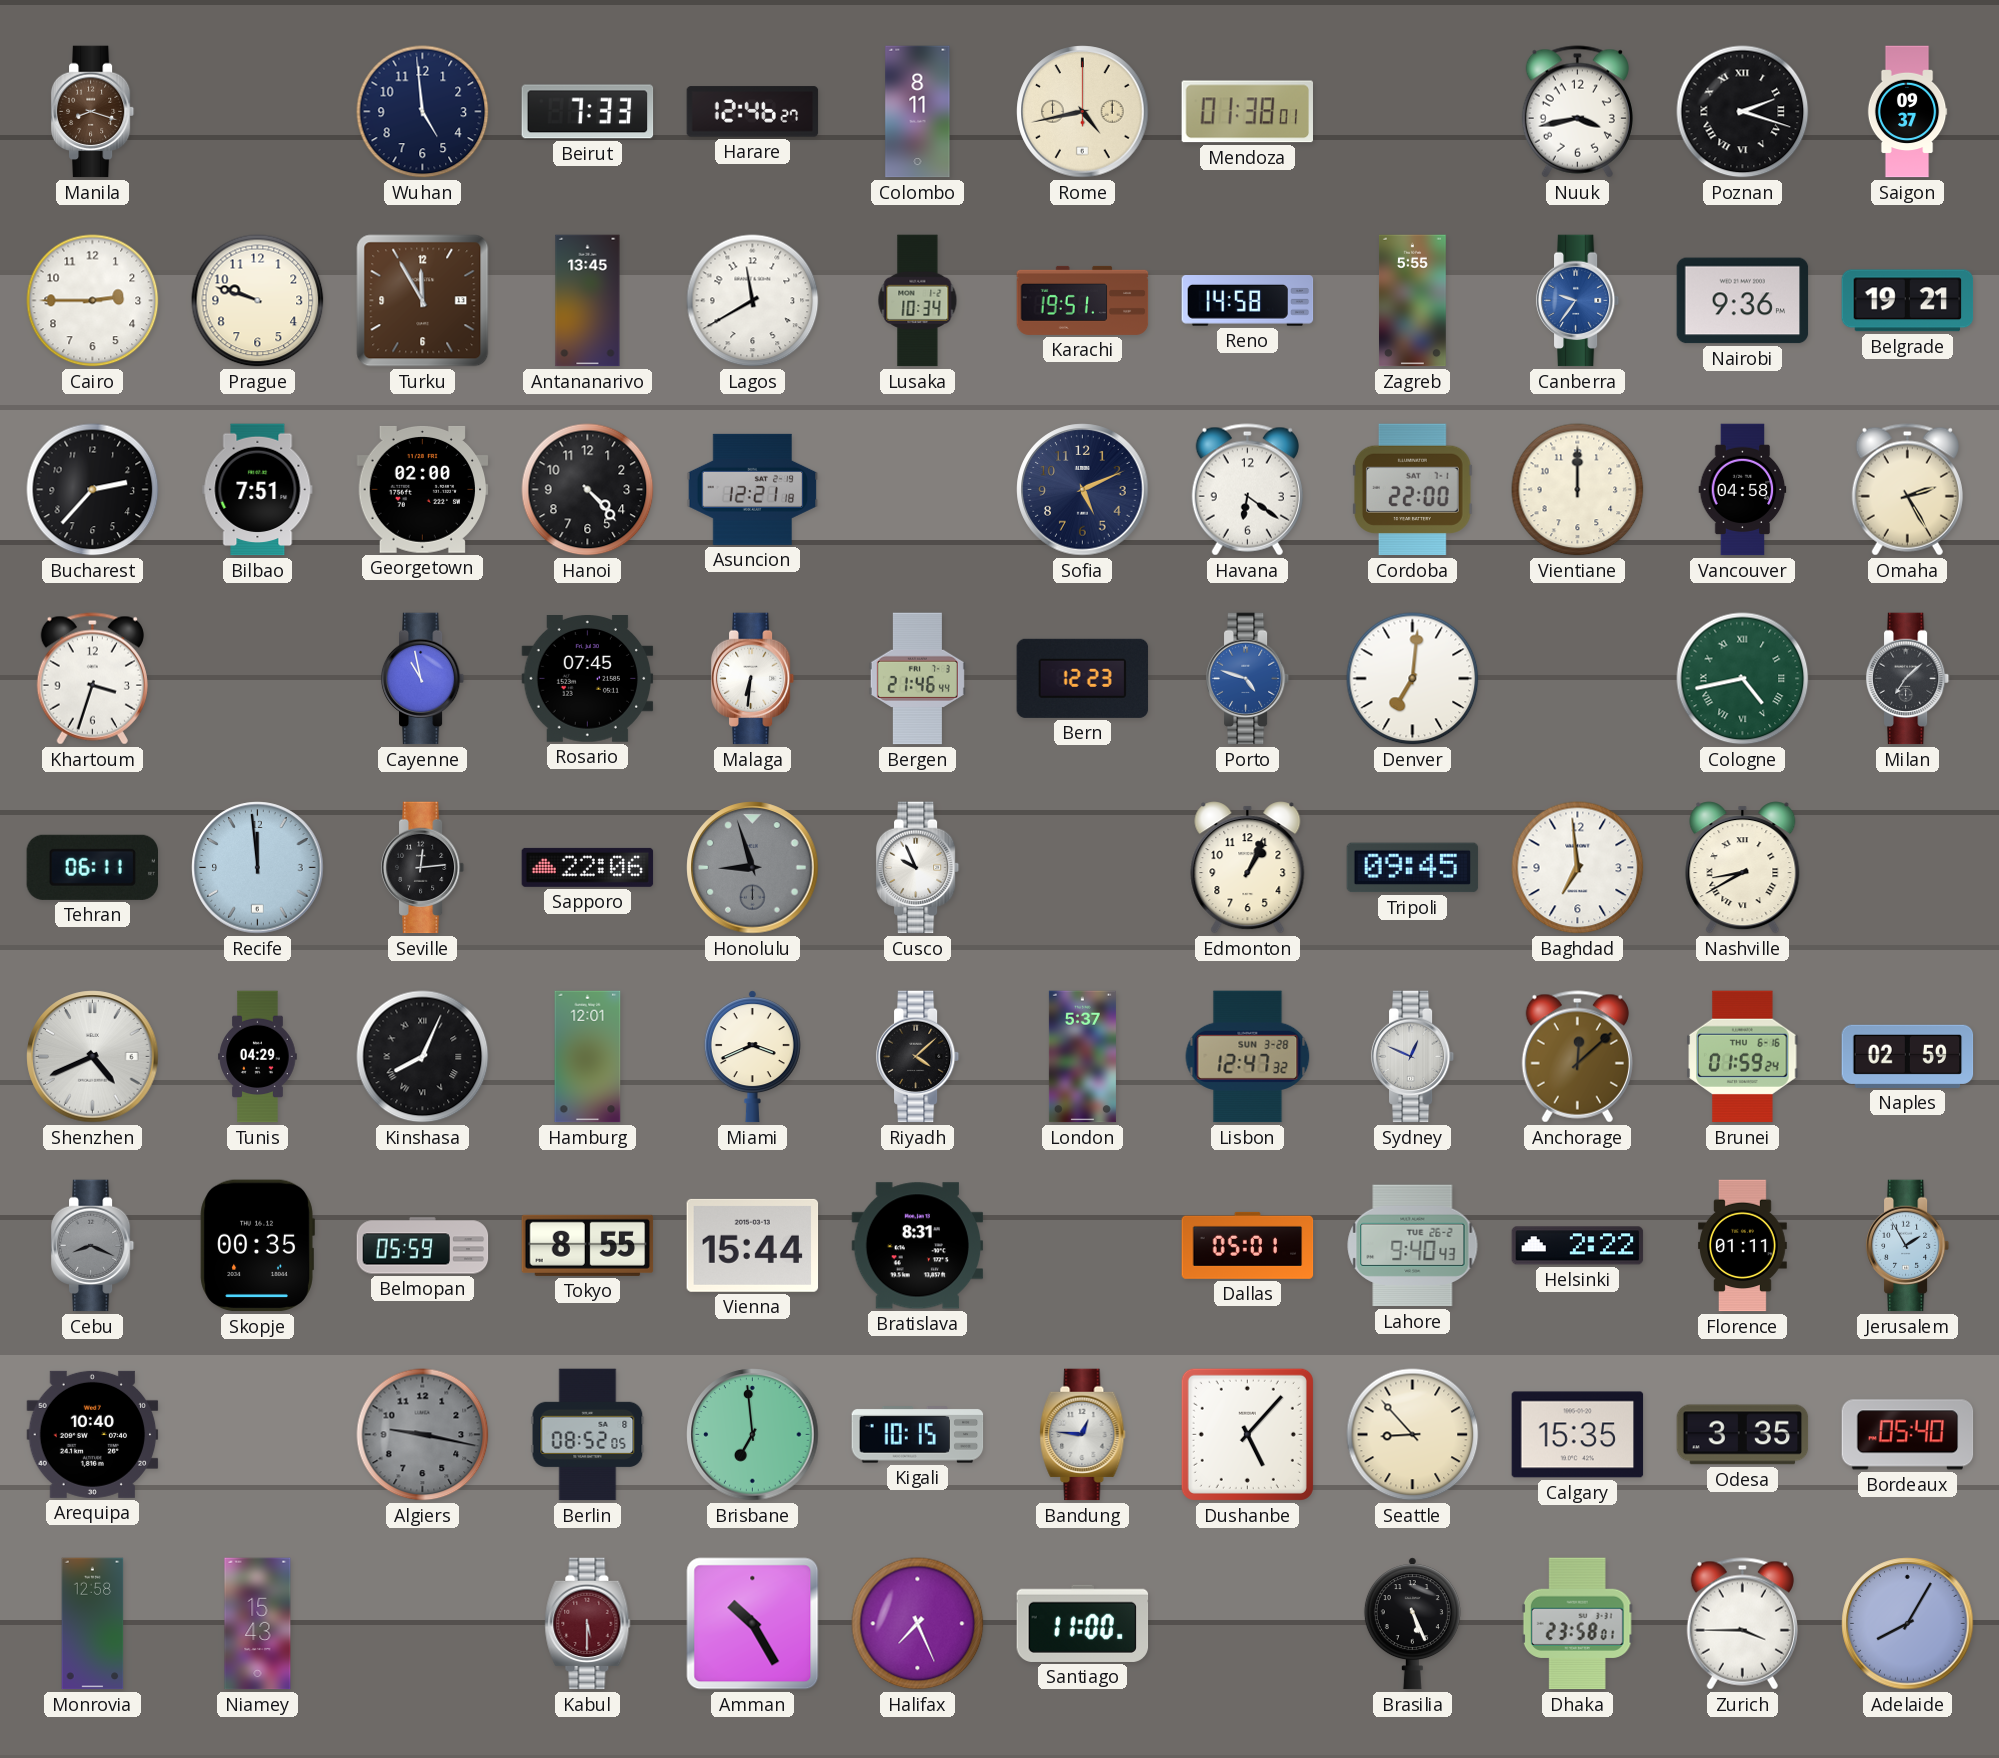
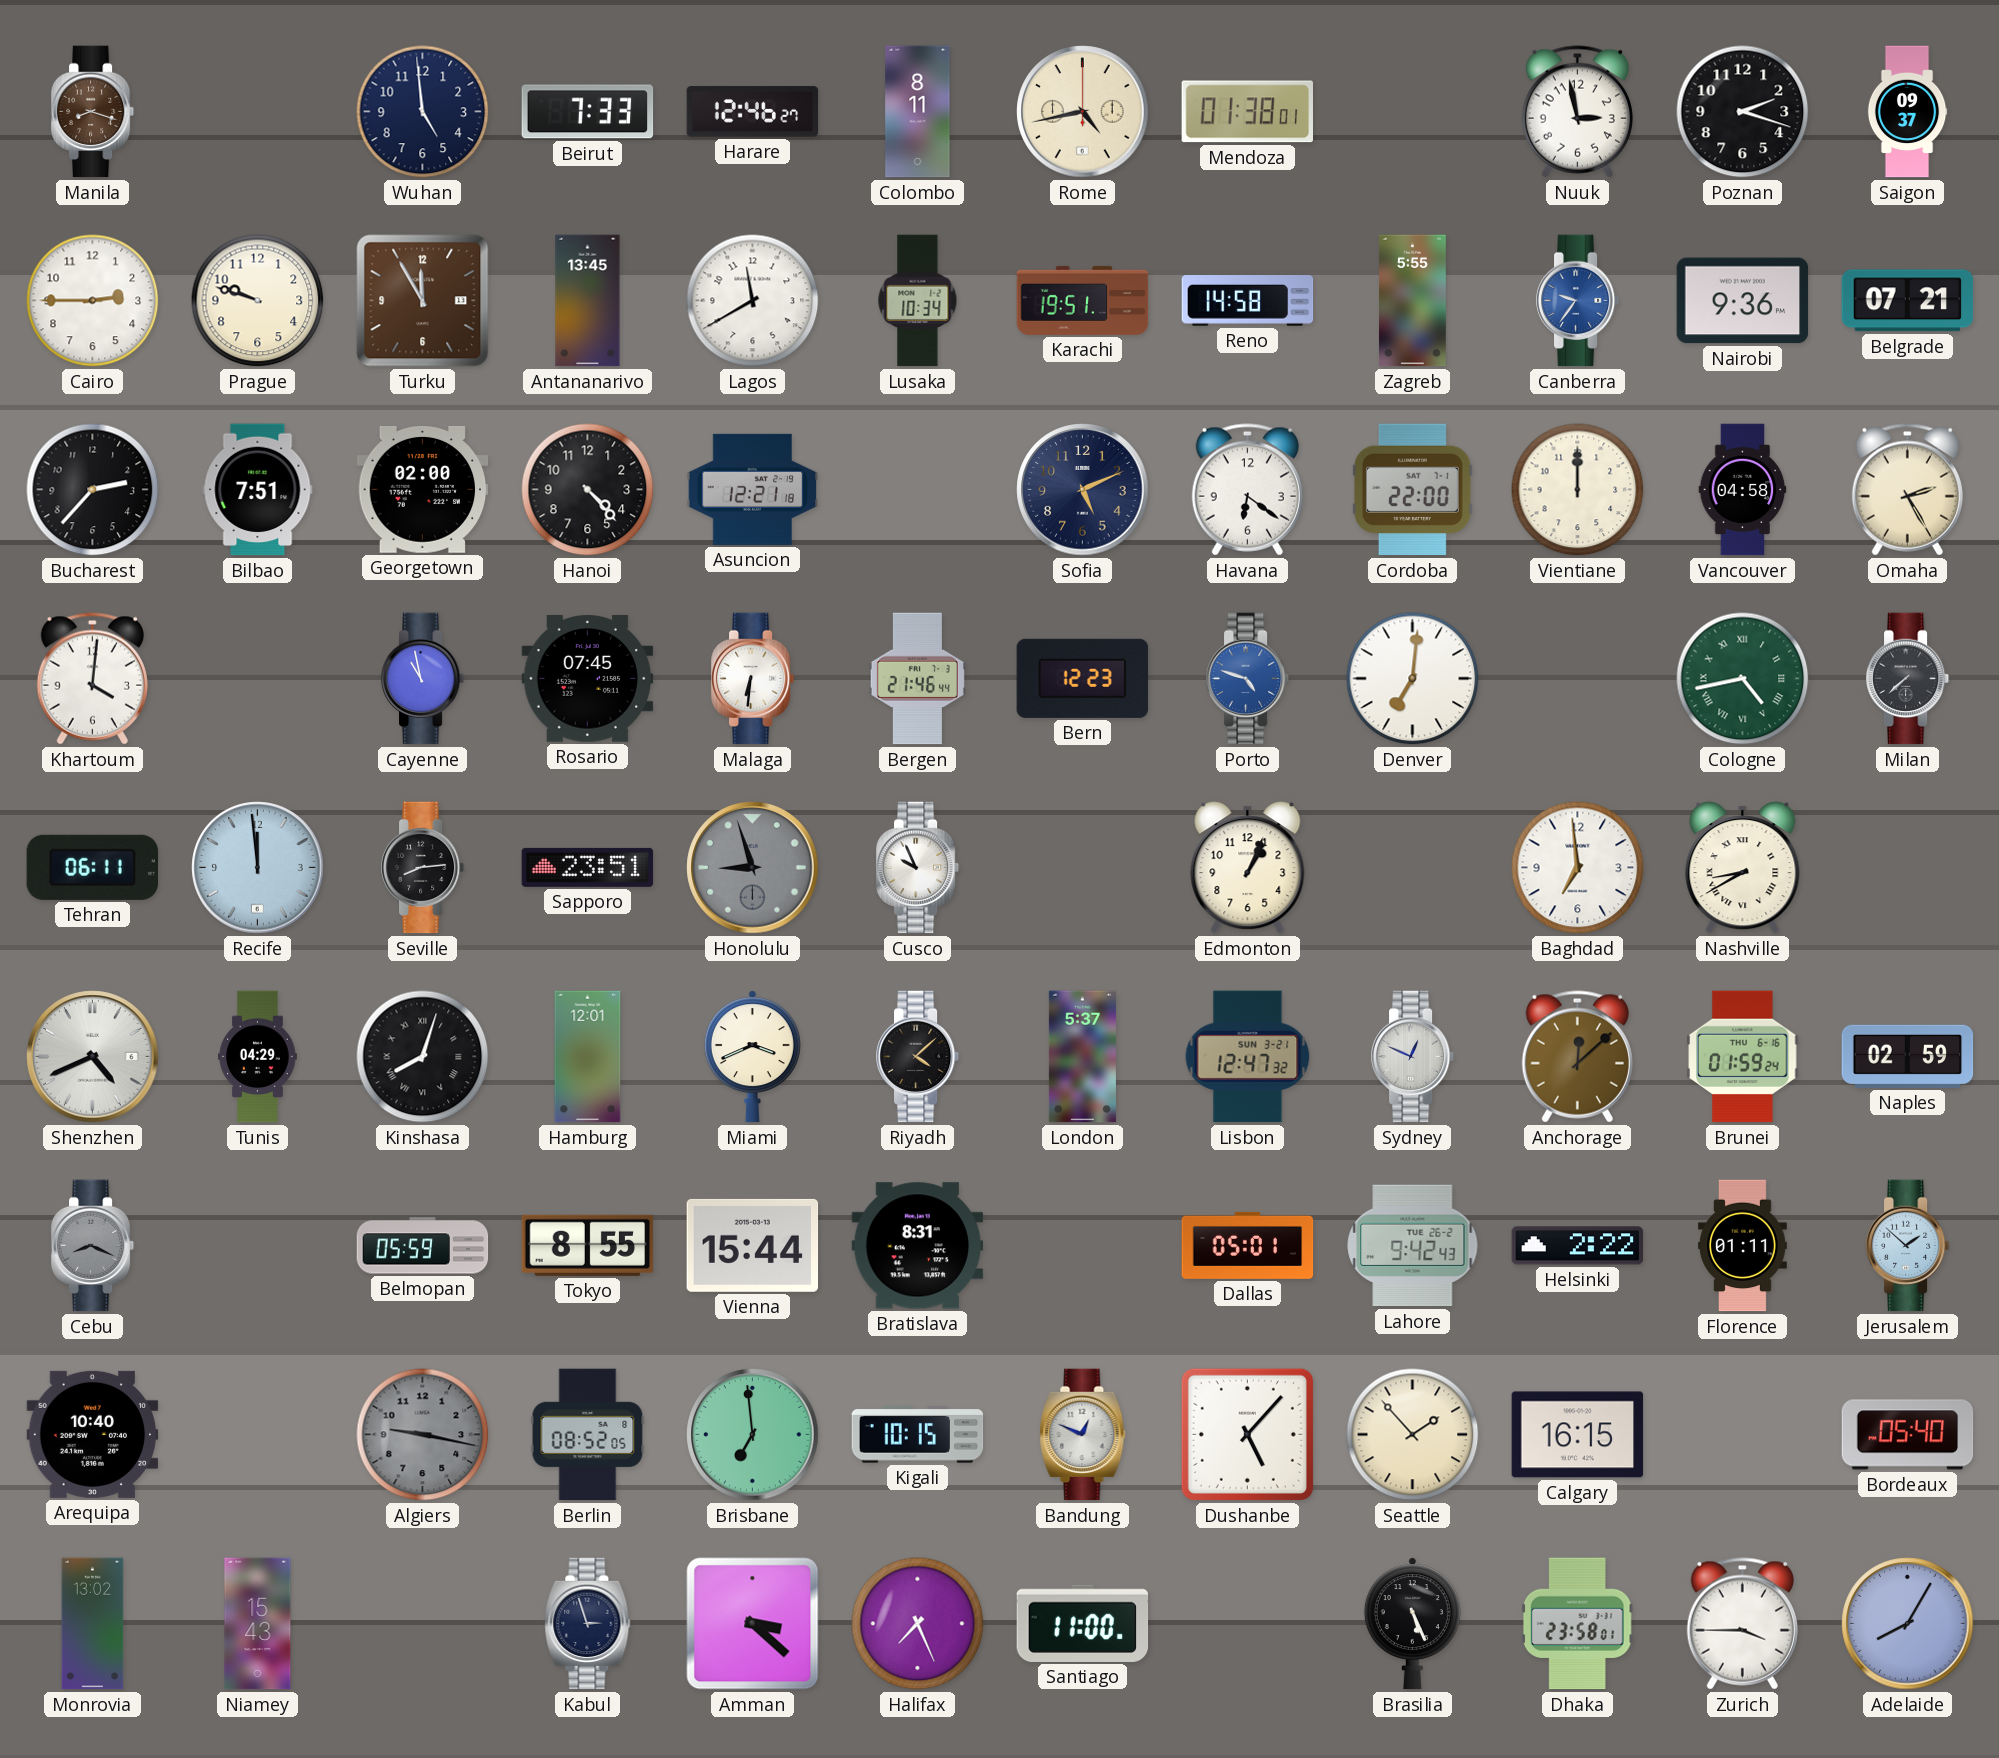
Nuuk: 3:43 -> 2:58
Poznan numerals: Roman -> Arabic
Belgrade: 19:21 -> 07:21
Khartoum: 3:33 -> 4:01
Milan: 7:08 -> 7:38
Seville: 12:14 -> 8:14
Sapporo: 22:06 -> 23:51
Tripoli: 09:45 -> none
Kinshasa: 8:04 -> 8:03
Lisbon date: SUN 3-28 -> SUN 3-21
Skopje: 00:35 -> none
Lahore: 9:40 -> 9:42
Jerusalem: 1:55 -> 1:52
Bandung: 12:46 -> 12:49
Seattle: 8:53 -> 1:53
Calgary: 15:35 -> 16:15
Odesa: 3:35 -> none
Monrovia: 12:58 -> 13:02
Kabul: 5:30 -> 2:57
Kabul dial: burgundy -> navy
Amman: 10:25 -> 3:22
